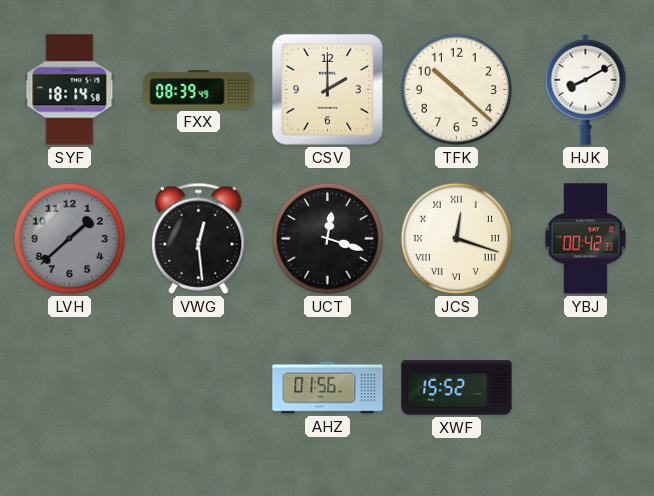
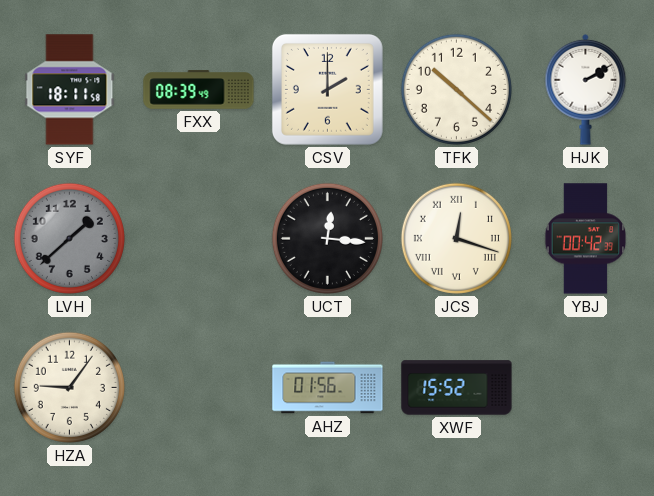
SYF: 18:14 -> 18:11
HJK: 8:10 -> 2:10
VWG: 12:29 -> none
UCT: 12:18 -> 12:16
HZA: none -> 9:06
